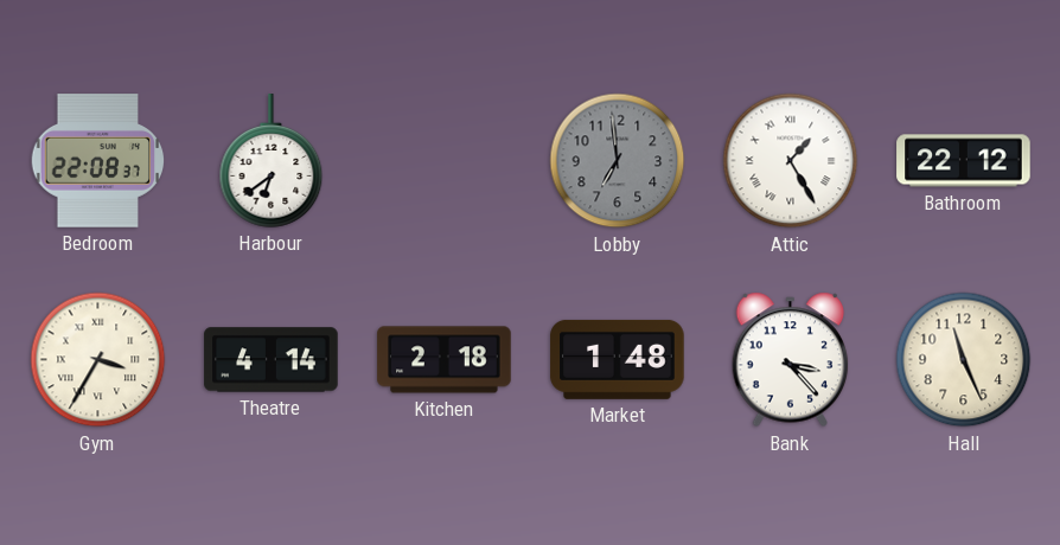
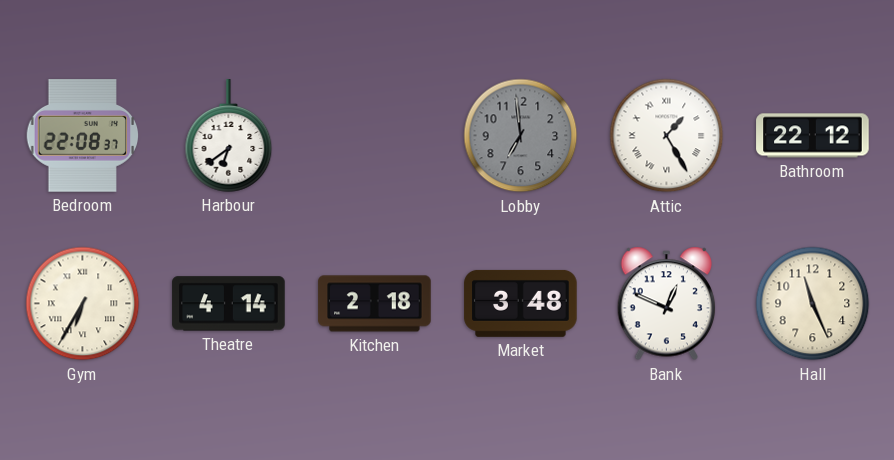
Gym: 3:35 -> 6:35
Market: 1:48 -> 3:48
Bank: 3:23 -> 12:49
